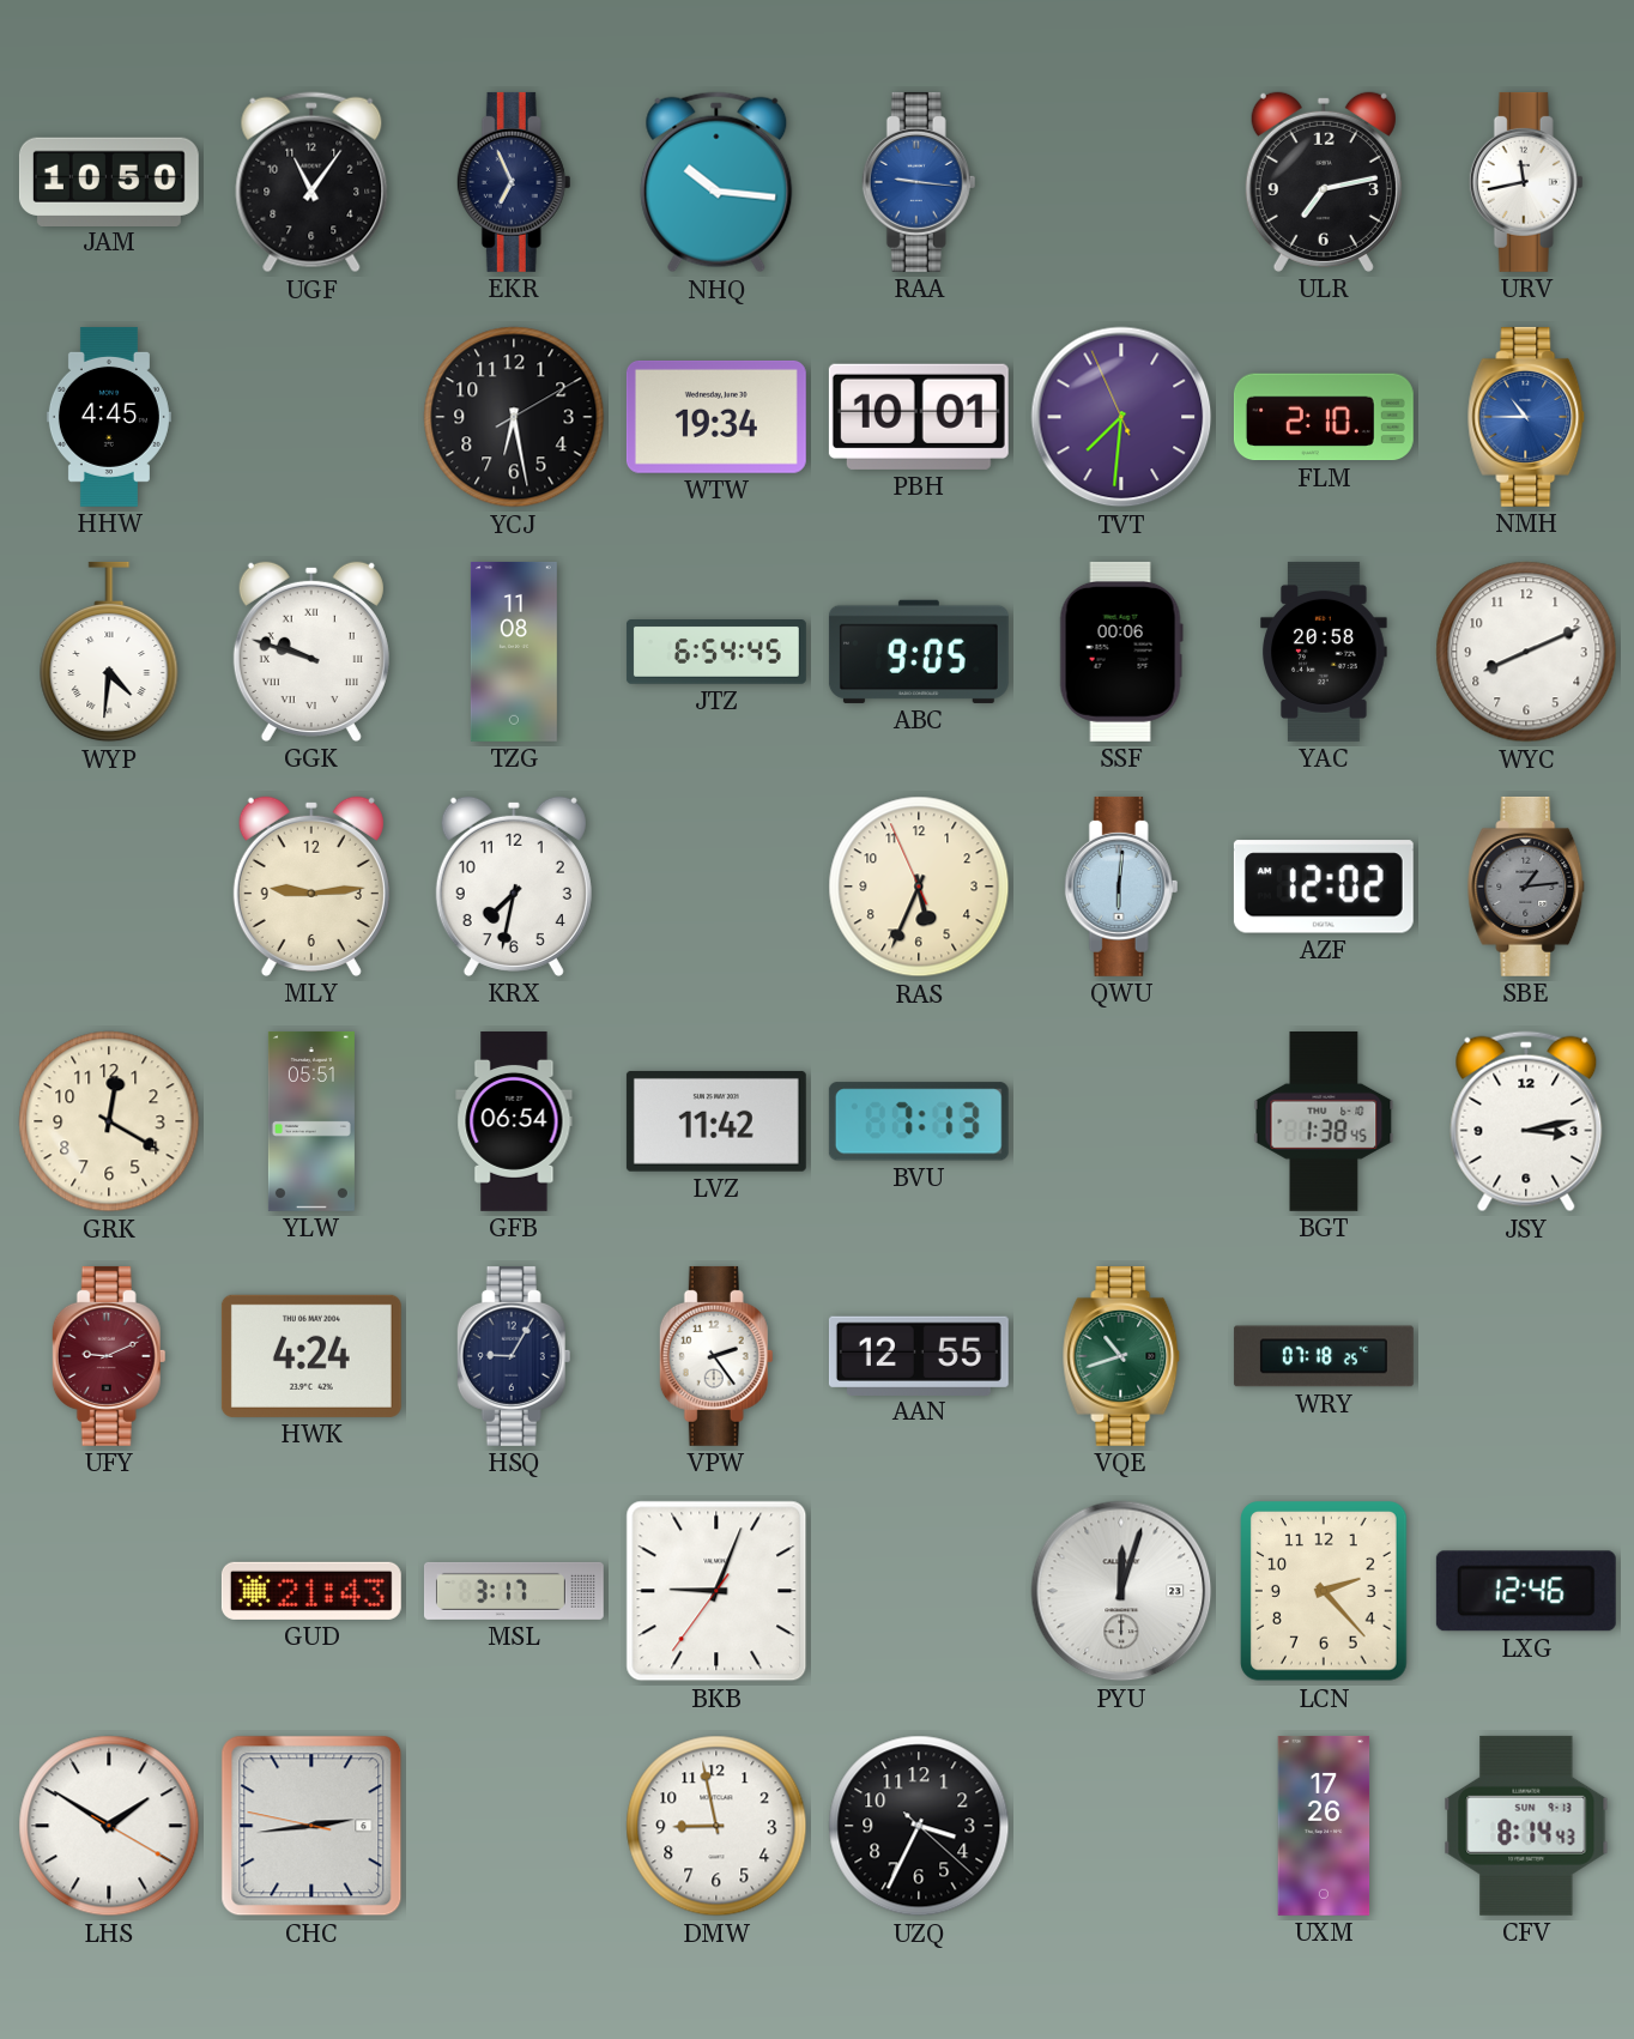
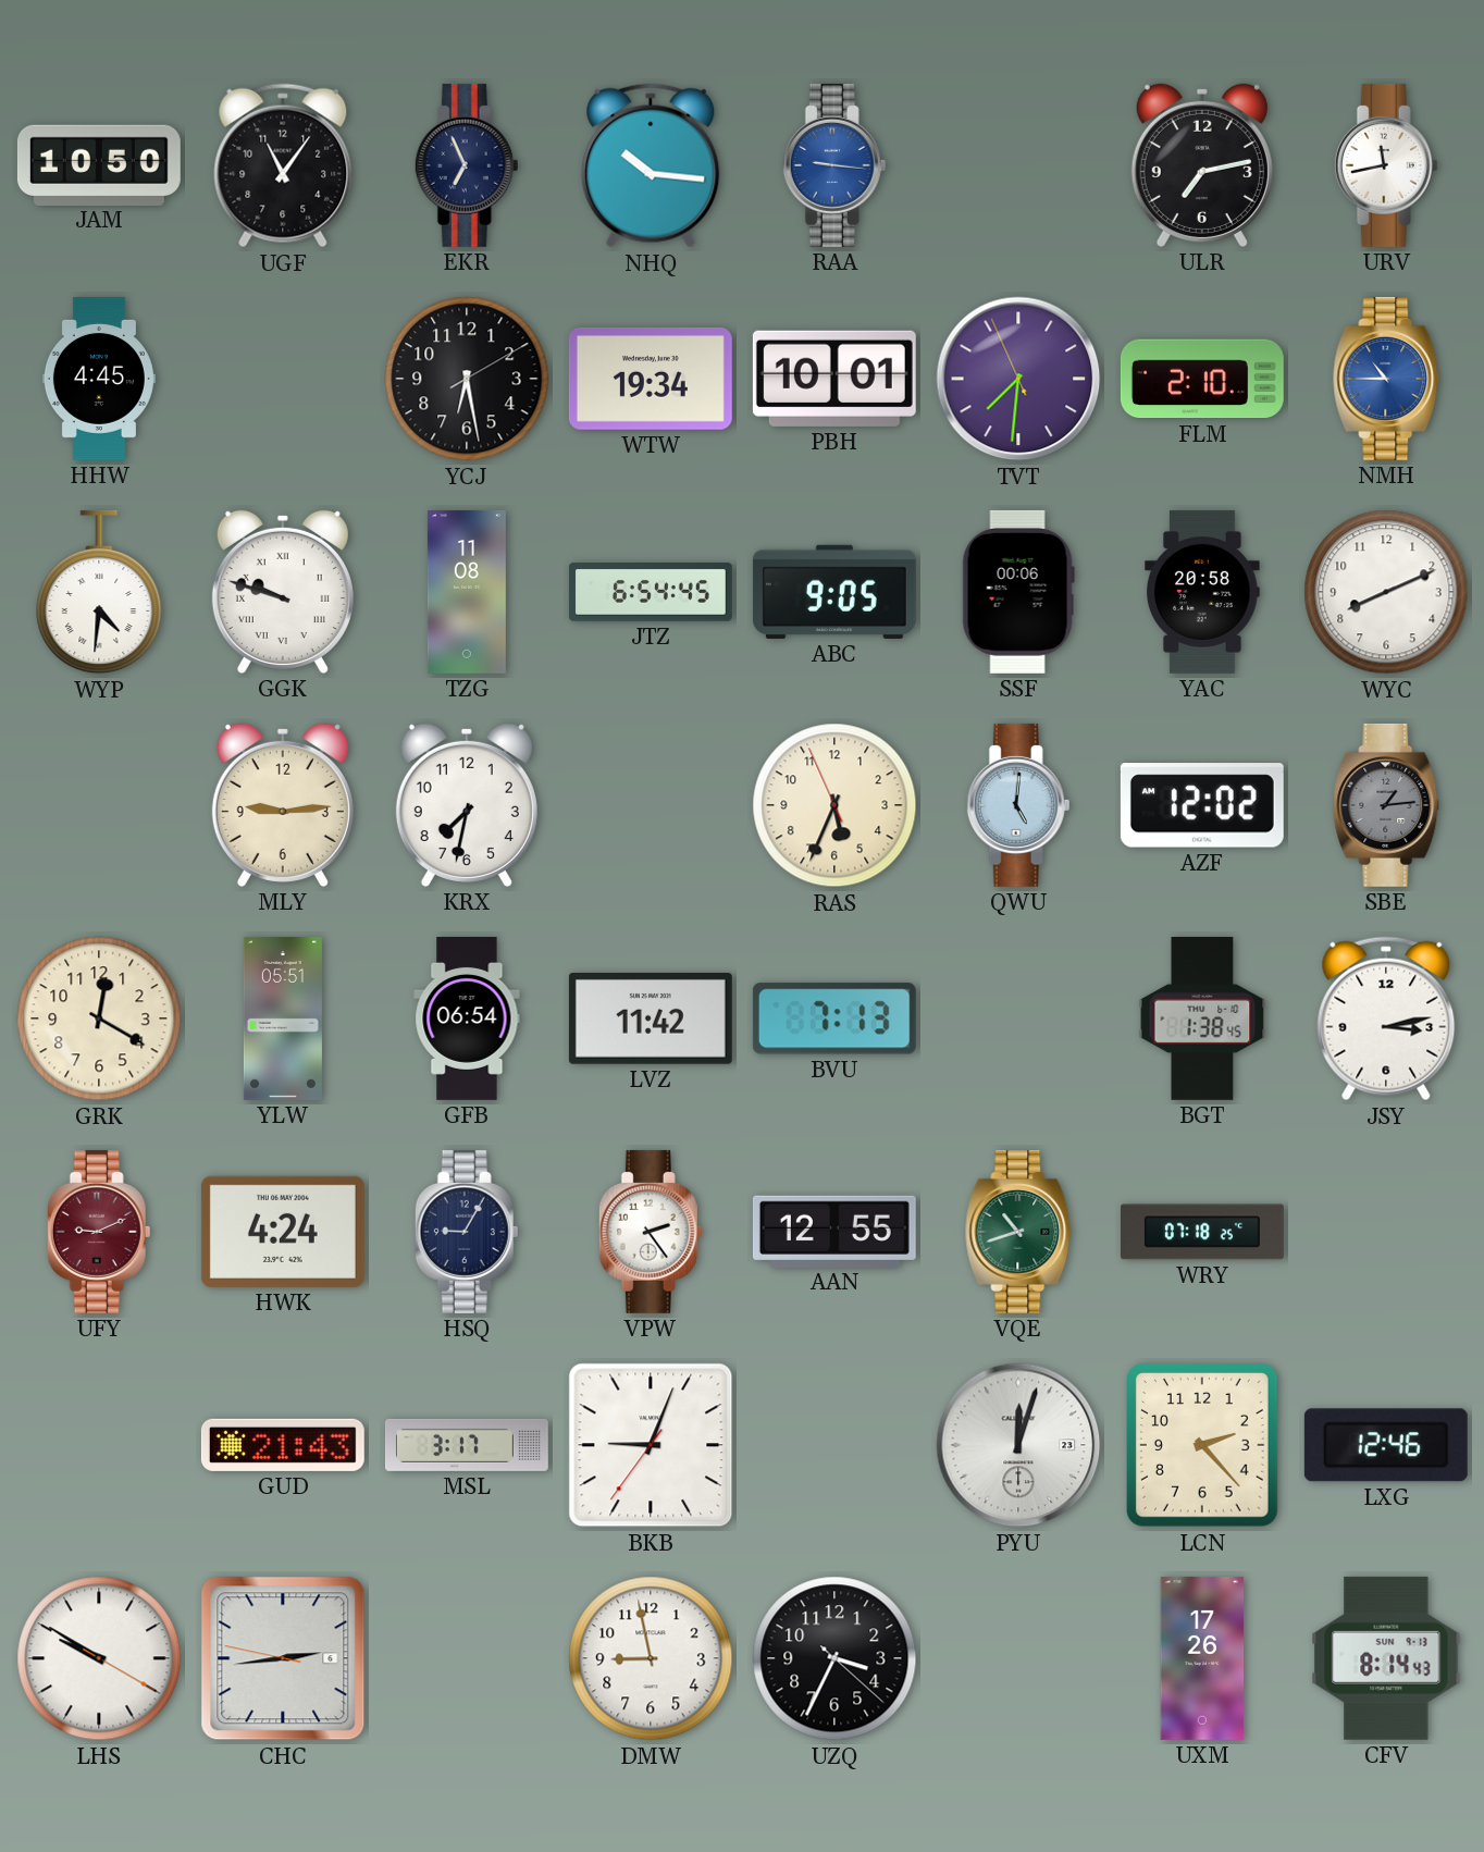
QWU: 6:01 -> 5:01
LHS: 1:50 -> 9:50
